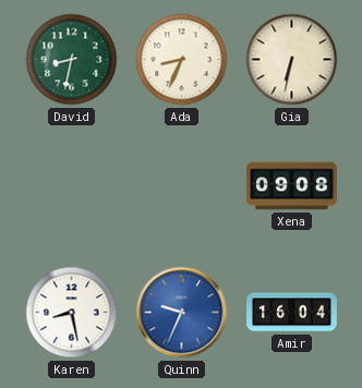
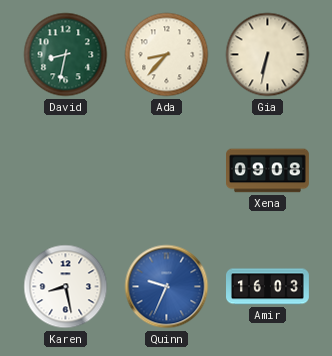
Ada: 8:34 -> 8:37
Amir: 16:04 -> 16:03
